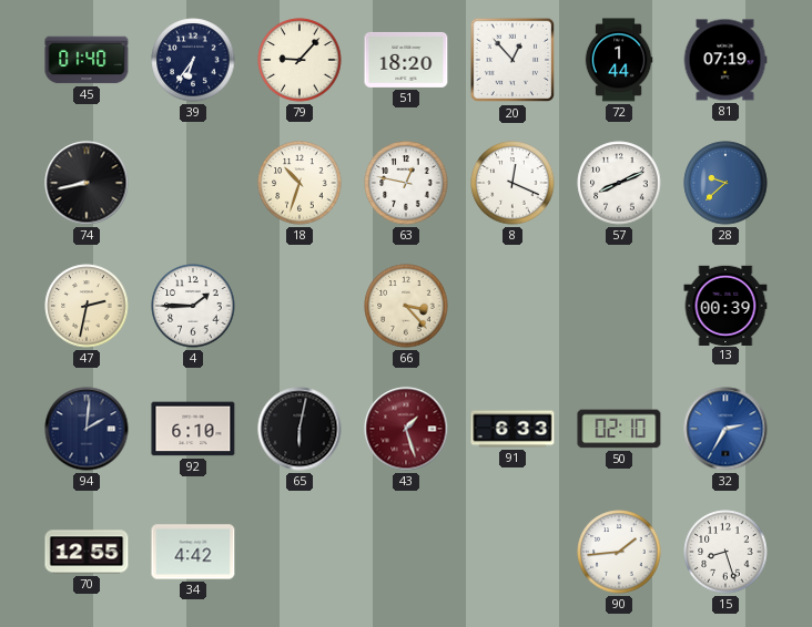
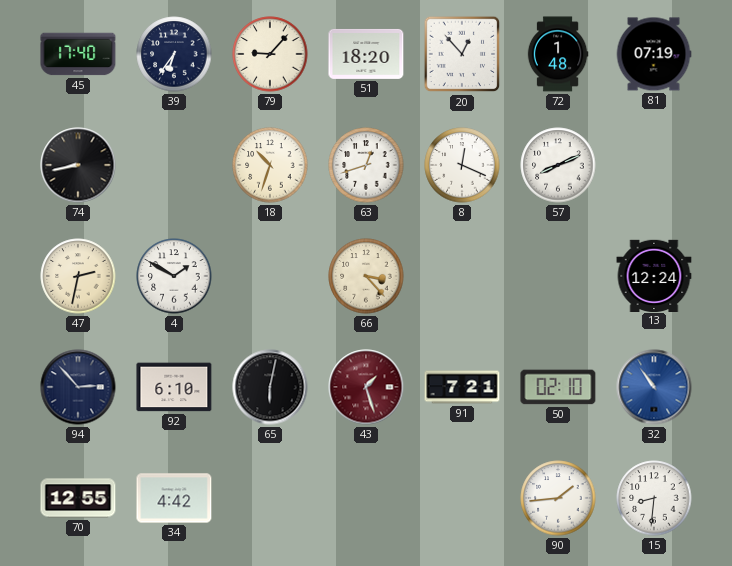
45: 01:40 -> 17:40
72: 1:44 -> 1:48
63: 12:47 -> 12:42
28: 9:38 -> none
4: 1:45 -> 1:50
13: 00:39 -> 12:24
94: 2:01 -> 2:53
91: 6:33 -> 7:21
32: 2:35 -> 10:54
15: 8:27 -> 8:31
